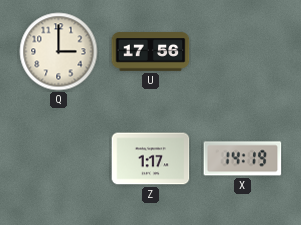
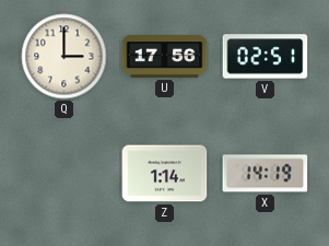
V: none -> 02:51
Z: 1:17 -> 1:14
